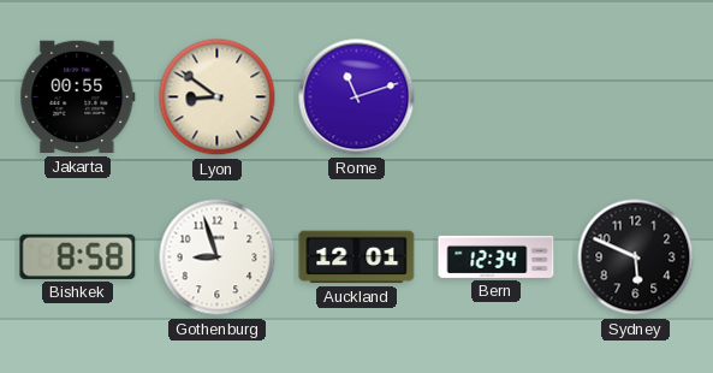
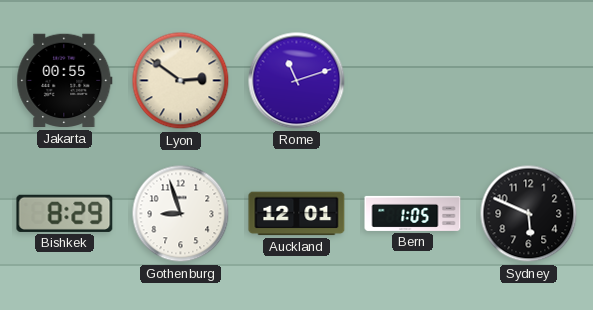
Lyon: 8:51 -> 2:51
Bishkek: 8:58 -> 8:29
Bern: 12:34 -> 1:05
